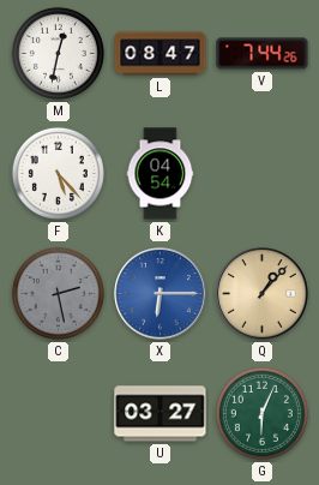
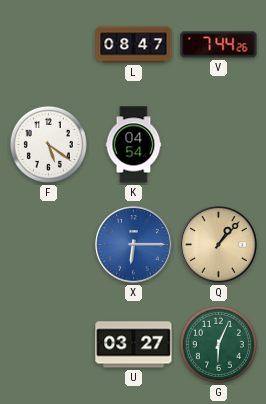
M: 12:32 -> none
F: 5:23 -> 5:21
C: 2:28 -> none
